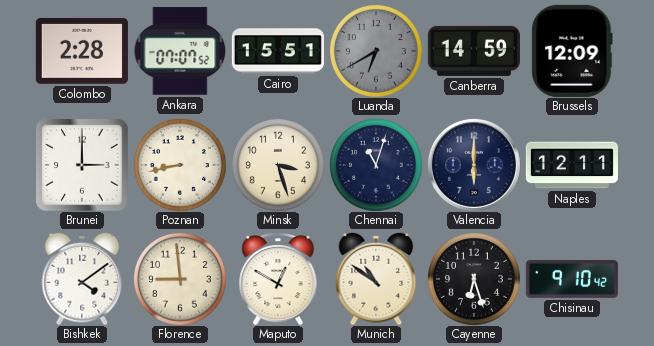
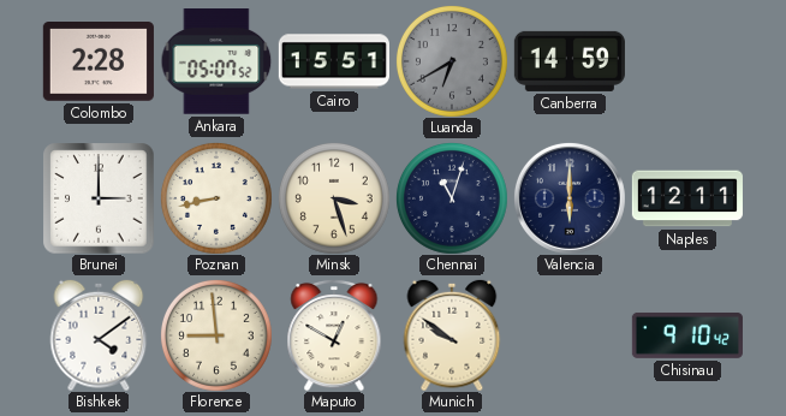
Ankara: 07:07 -> 05:07
Brussels: 12:09 -> none
Munich: 10:51 -> 9:51
Cayenne: 6:27 -> none
